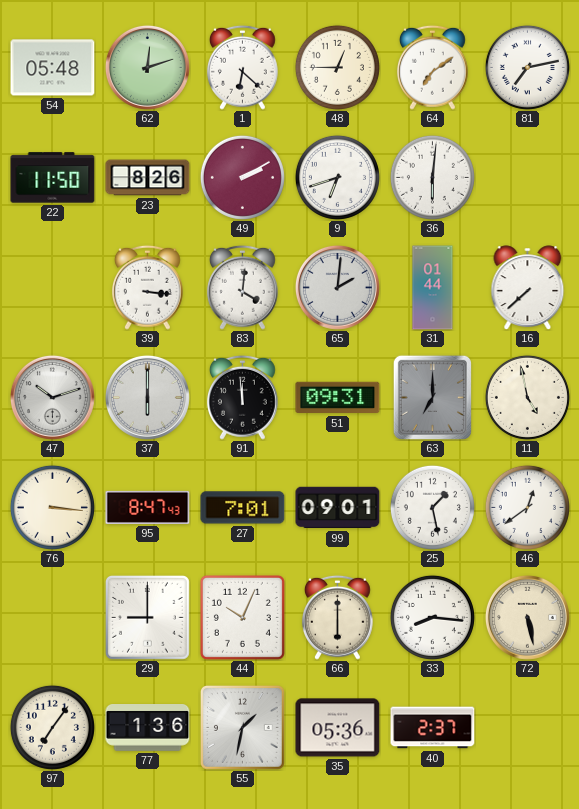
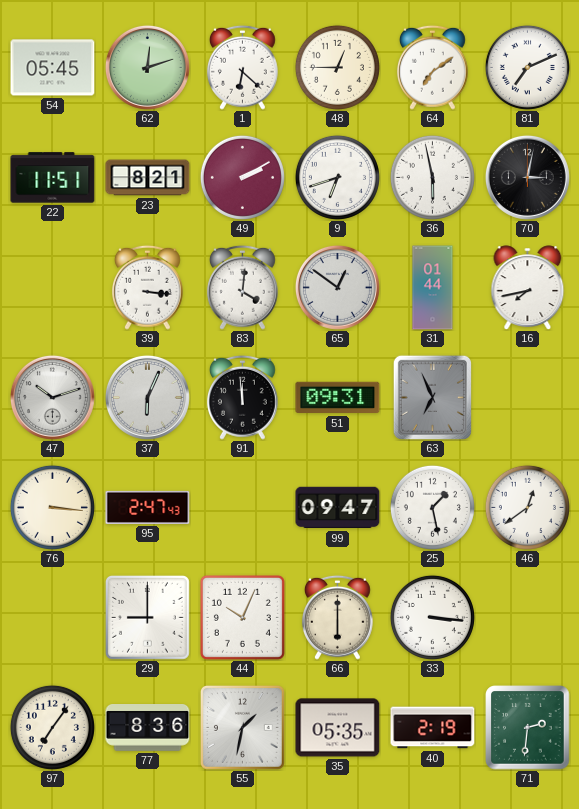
54: 05:48 -> 05:45
81: 7:13 -> 7:11
22: 11:50 -> 11:51
23: 8:26 -> 8:21
36: 6:01 -> 5:58
70: none -> 3:02
65: 2:01 -> 12:51
16: 7:38 -> 7:43
37: 6:00 -> 6:04
63: 7:00 -> 6:56
11: 4:58 -> none
95: 8:47 -> 2:47
27: 7:01 -> none
99: 09:01 -> 09:47
33: 8:16 -> 3:16
72: 5:28 -> none
77: 1:36 -> 8:36
35: 05:36 -> 05:35
40: 2:37 -> 2:19
71: none -> 2:31
